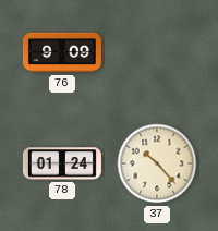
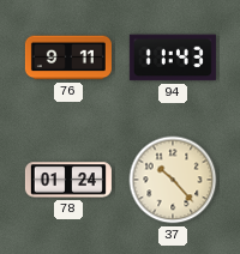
76: 9:09 -> 9:11
94: none -> 11:43
